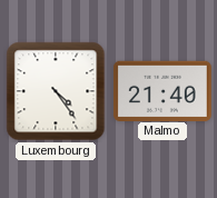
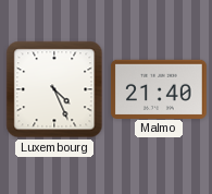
Luxembourg: 4:24 -> 4:26
